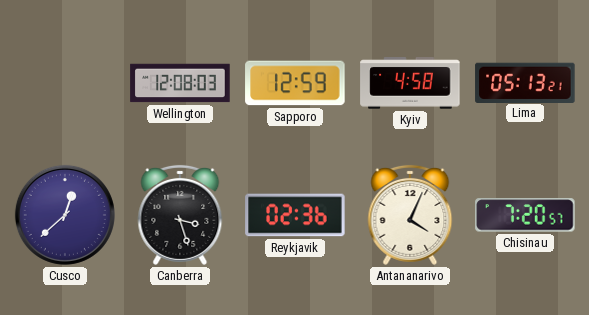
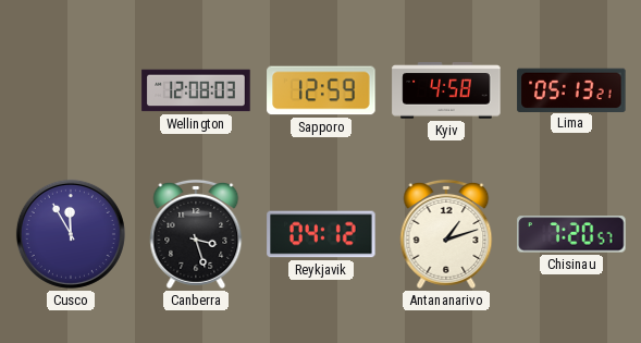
Cusco: 12:38 -> 11:55
Reykjavik: 02:36 -> 04:12
Antananarivo: 4:04 -> 1:12
